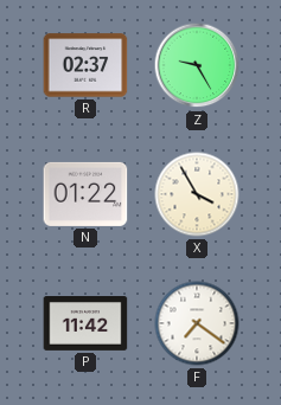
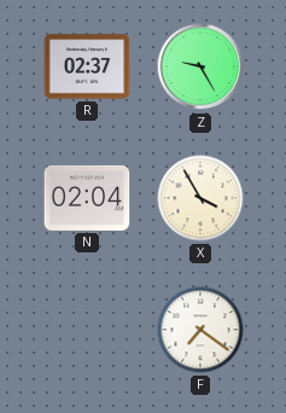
N: 01:22 -> 02:04
P: 11:42 -> none
